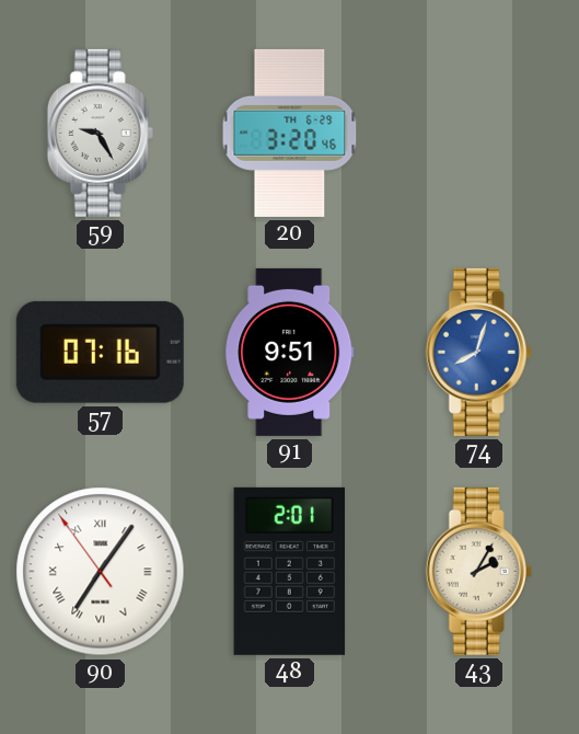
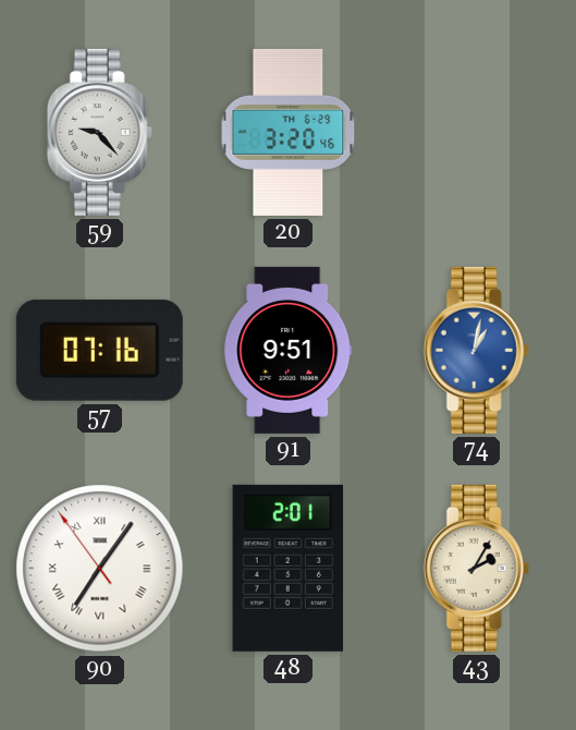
59: 9:25 -> 9:23
74: 8:03 -> 1:02
